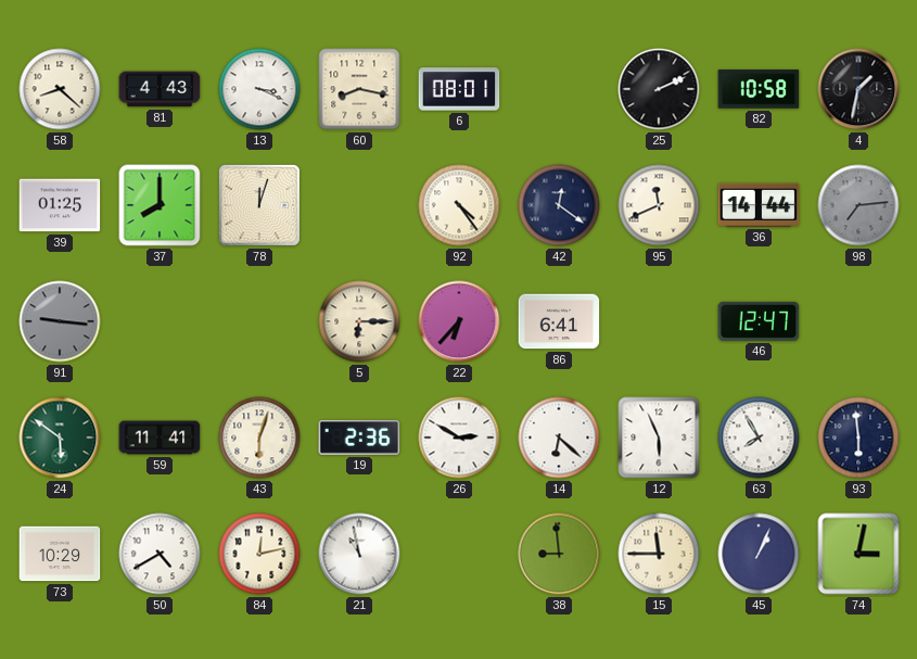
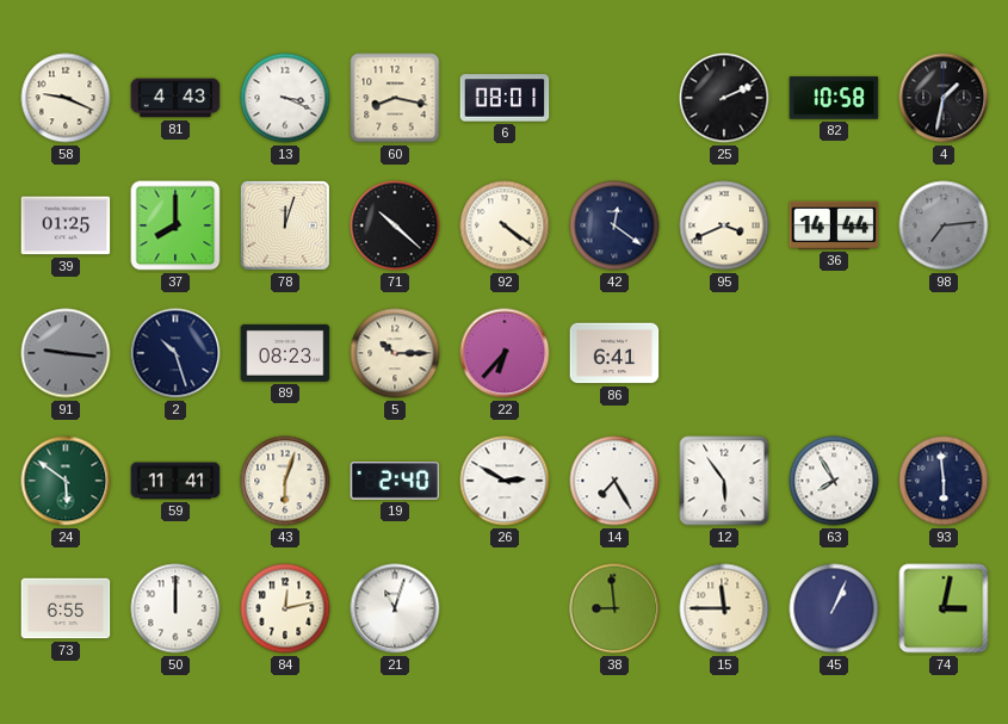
58: 8:22 -> 9:19
71: none -> 10:22
92: 4:24 -> 4:21
95: 11:41 -> 3:41
2: none -> 10:27
89: none -> 08:23
5: 6:15 -> 10:15
46: 12:47 -> none
19: 2:36 -> 2:40
14: 6:22 -> 7:25
12: 5:56 -> 5:54
73: 10:29 -> 6:55
50: 4:40 -> 12:00
21: 10:58 -> 11:03
